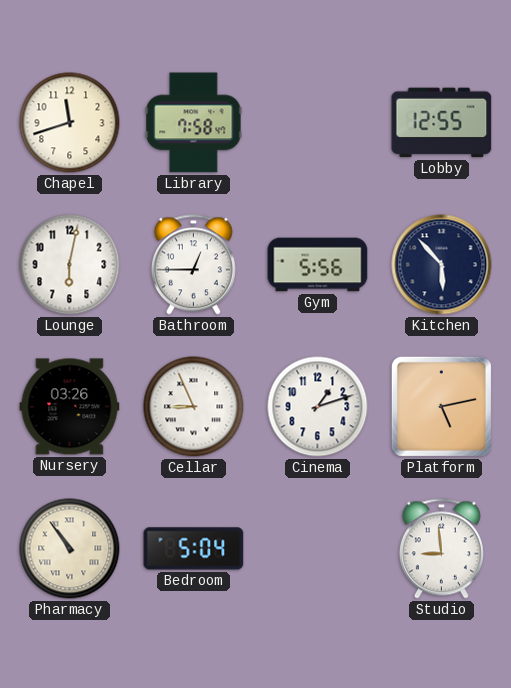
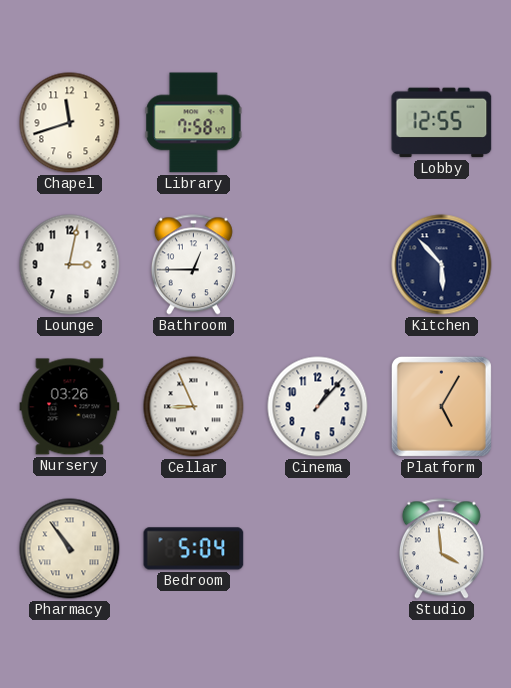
Lounge: 6:02 -> 3:02
Gym: 5:56 -> none
Cinema: 1:12 -> 1:07
Platform: 5:13 -> 5:05
Studio: 8:59 -> 3:59
